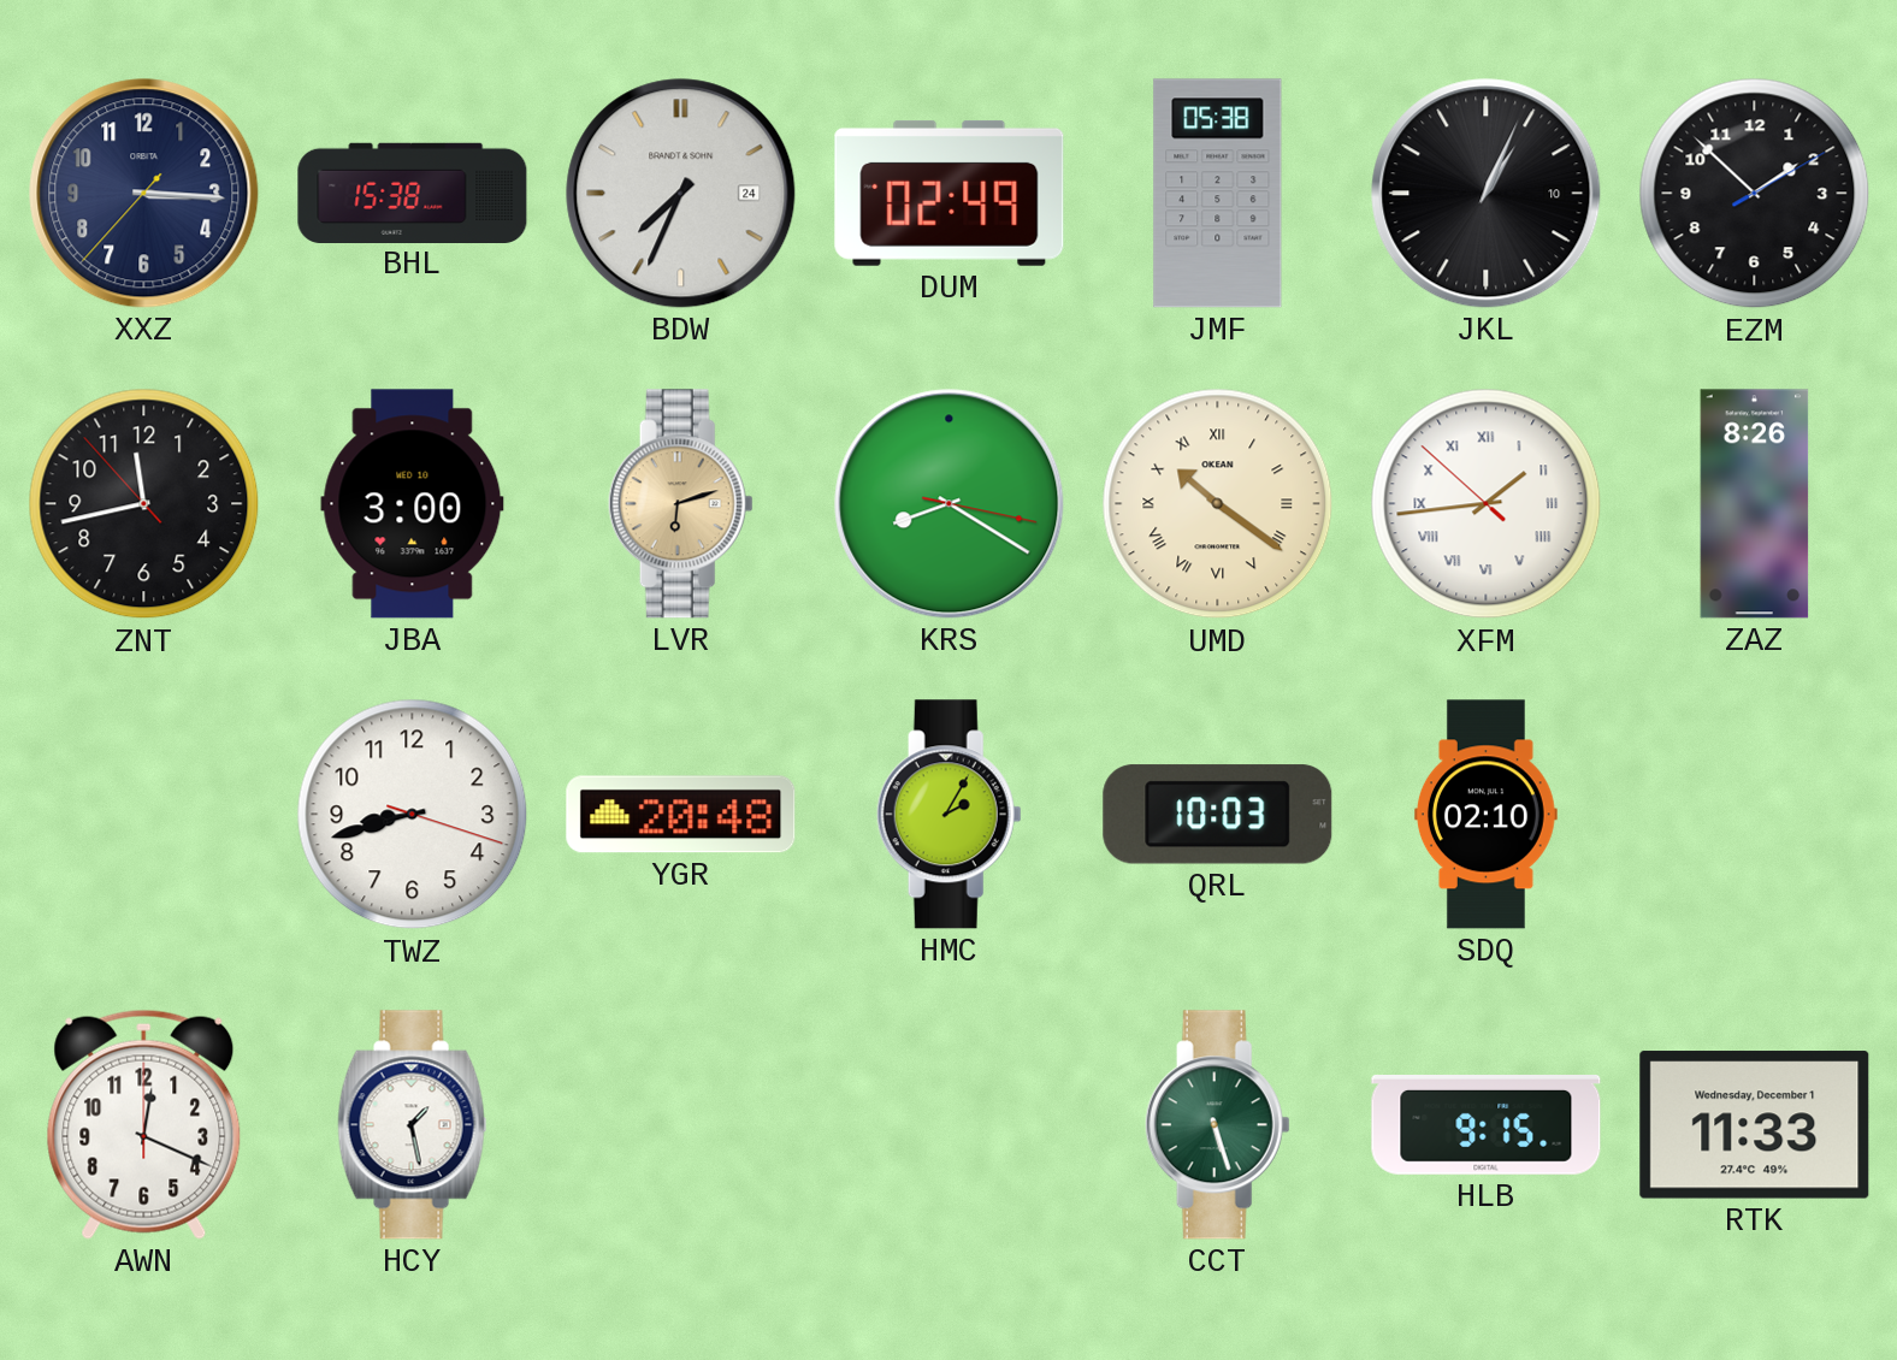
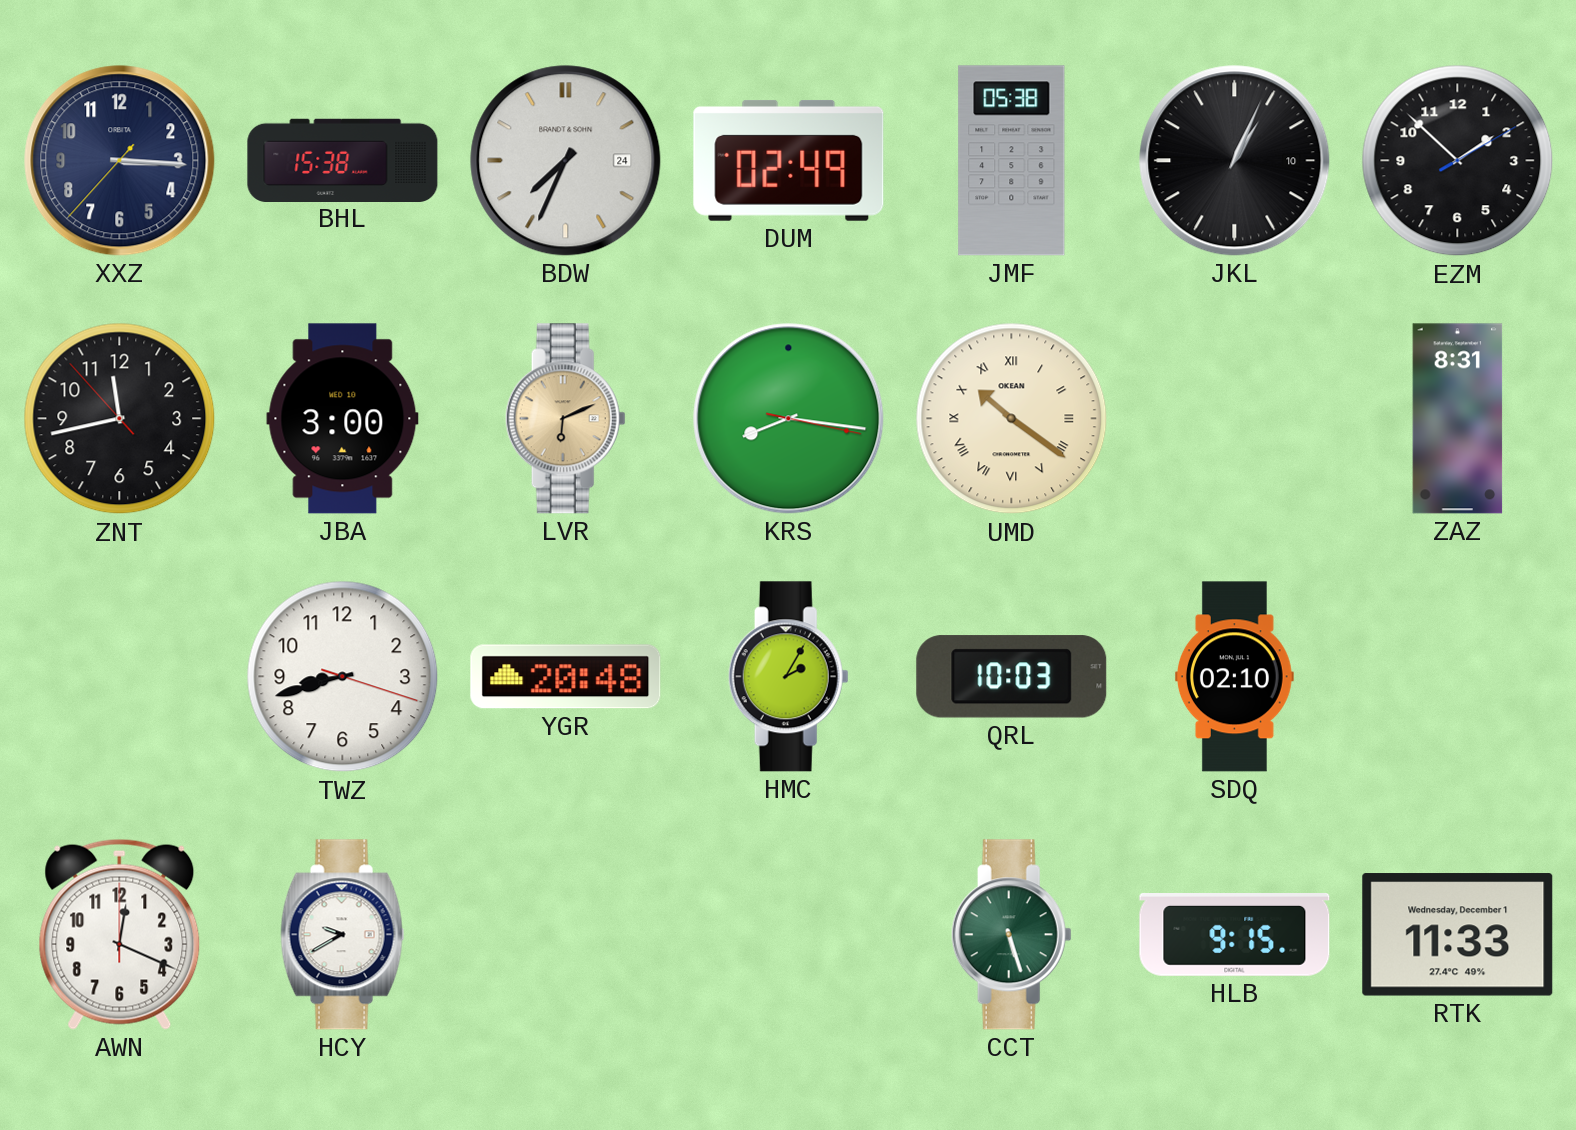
LVR: 6:12 -> 6:11
KRS: 8:20 -> 8:16
XFM: 1:43 -> none
ZAZ: 8:26 -> 8:31
HCY: 1:28 -> 9:40
